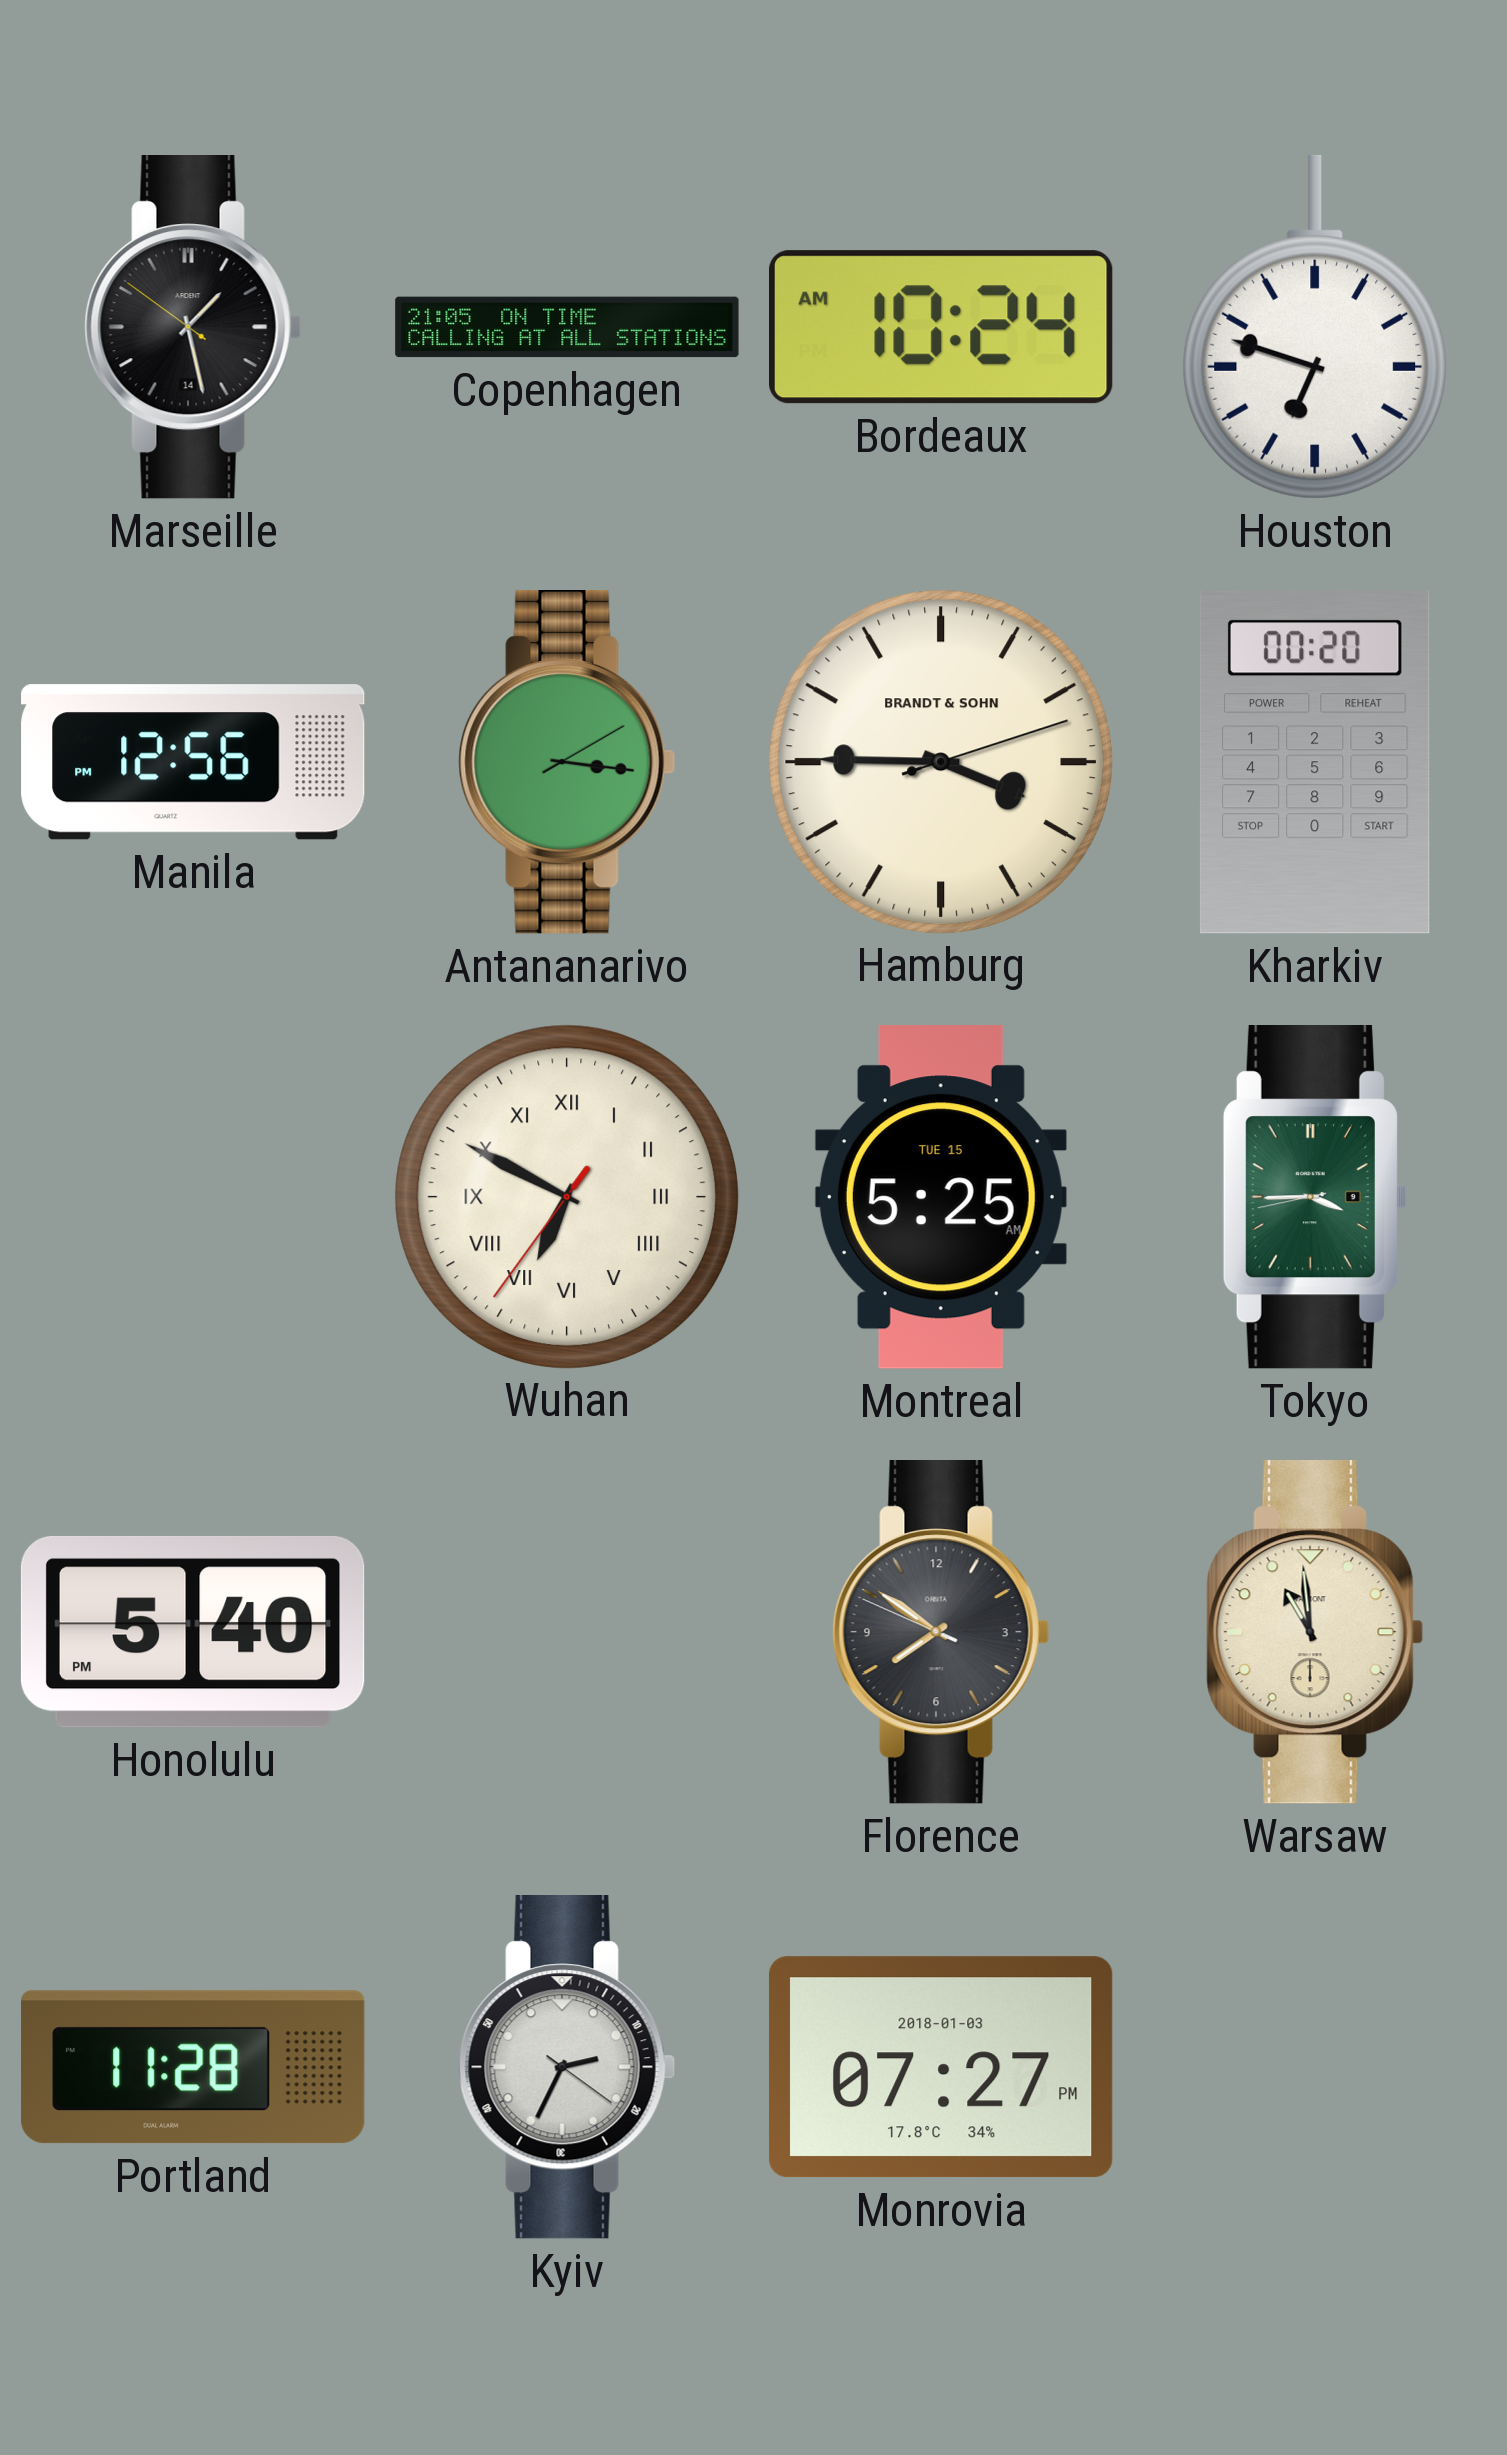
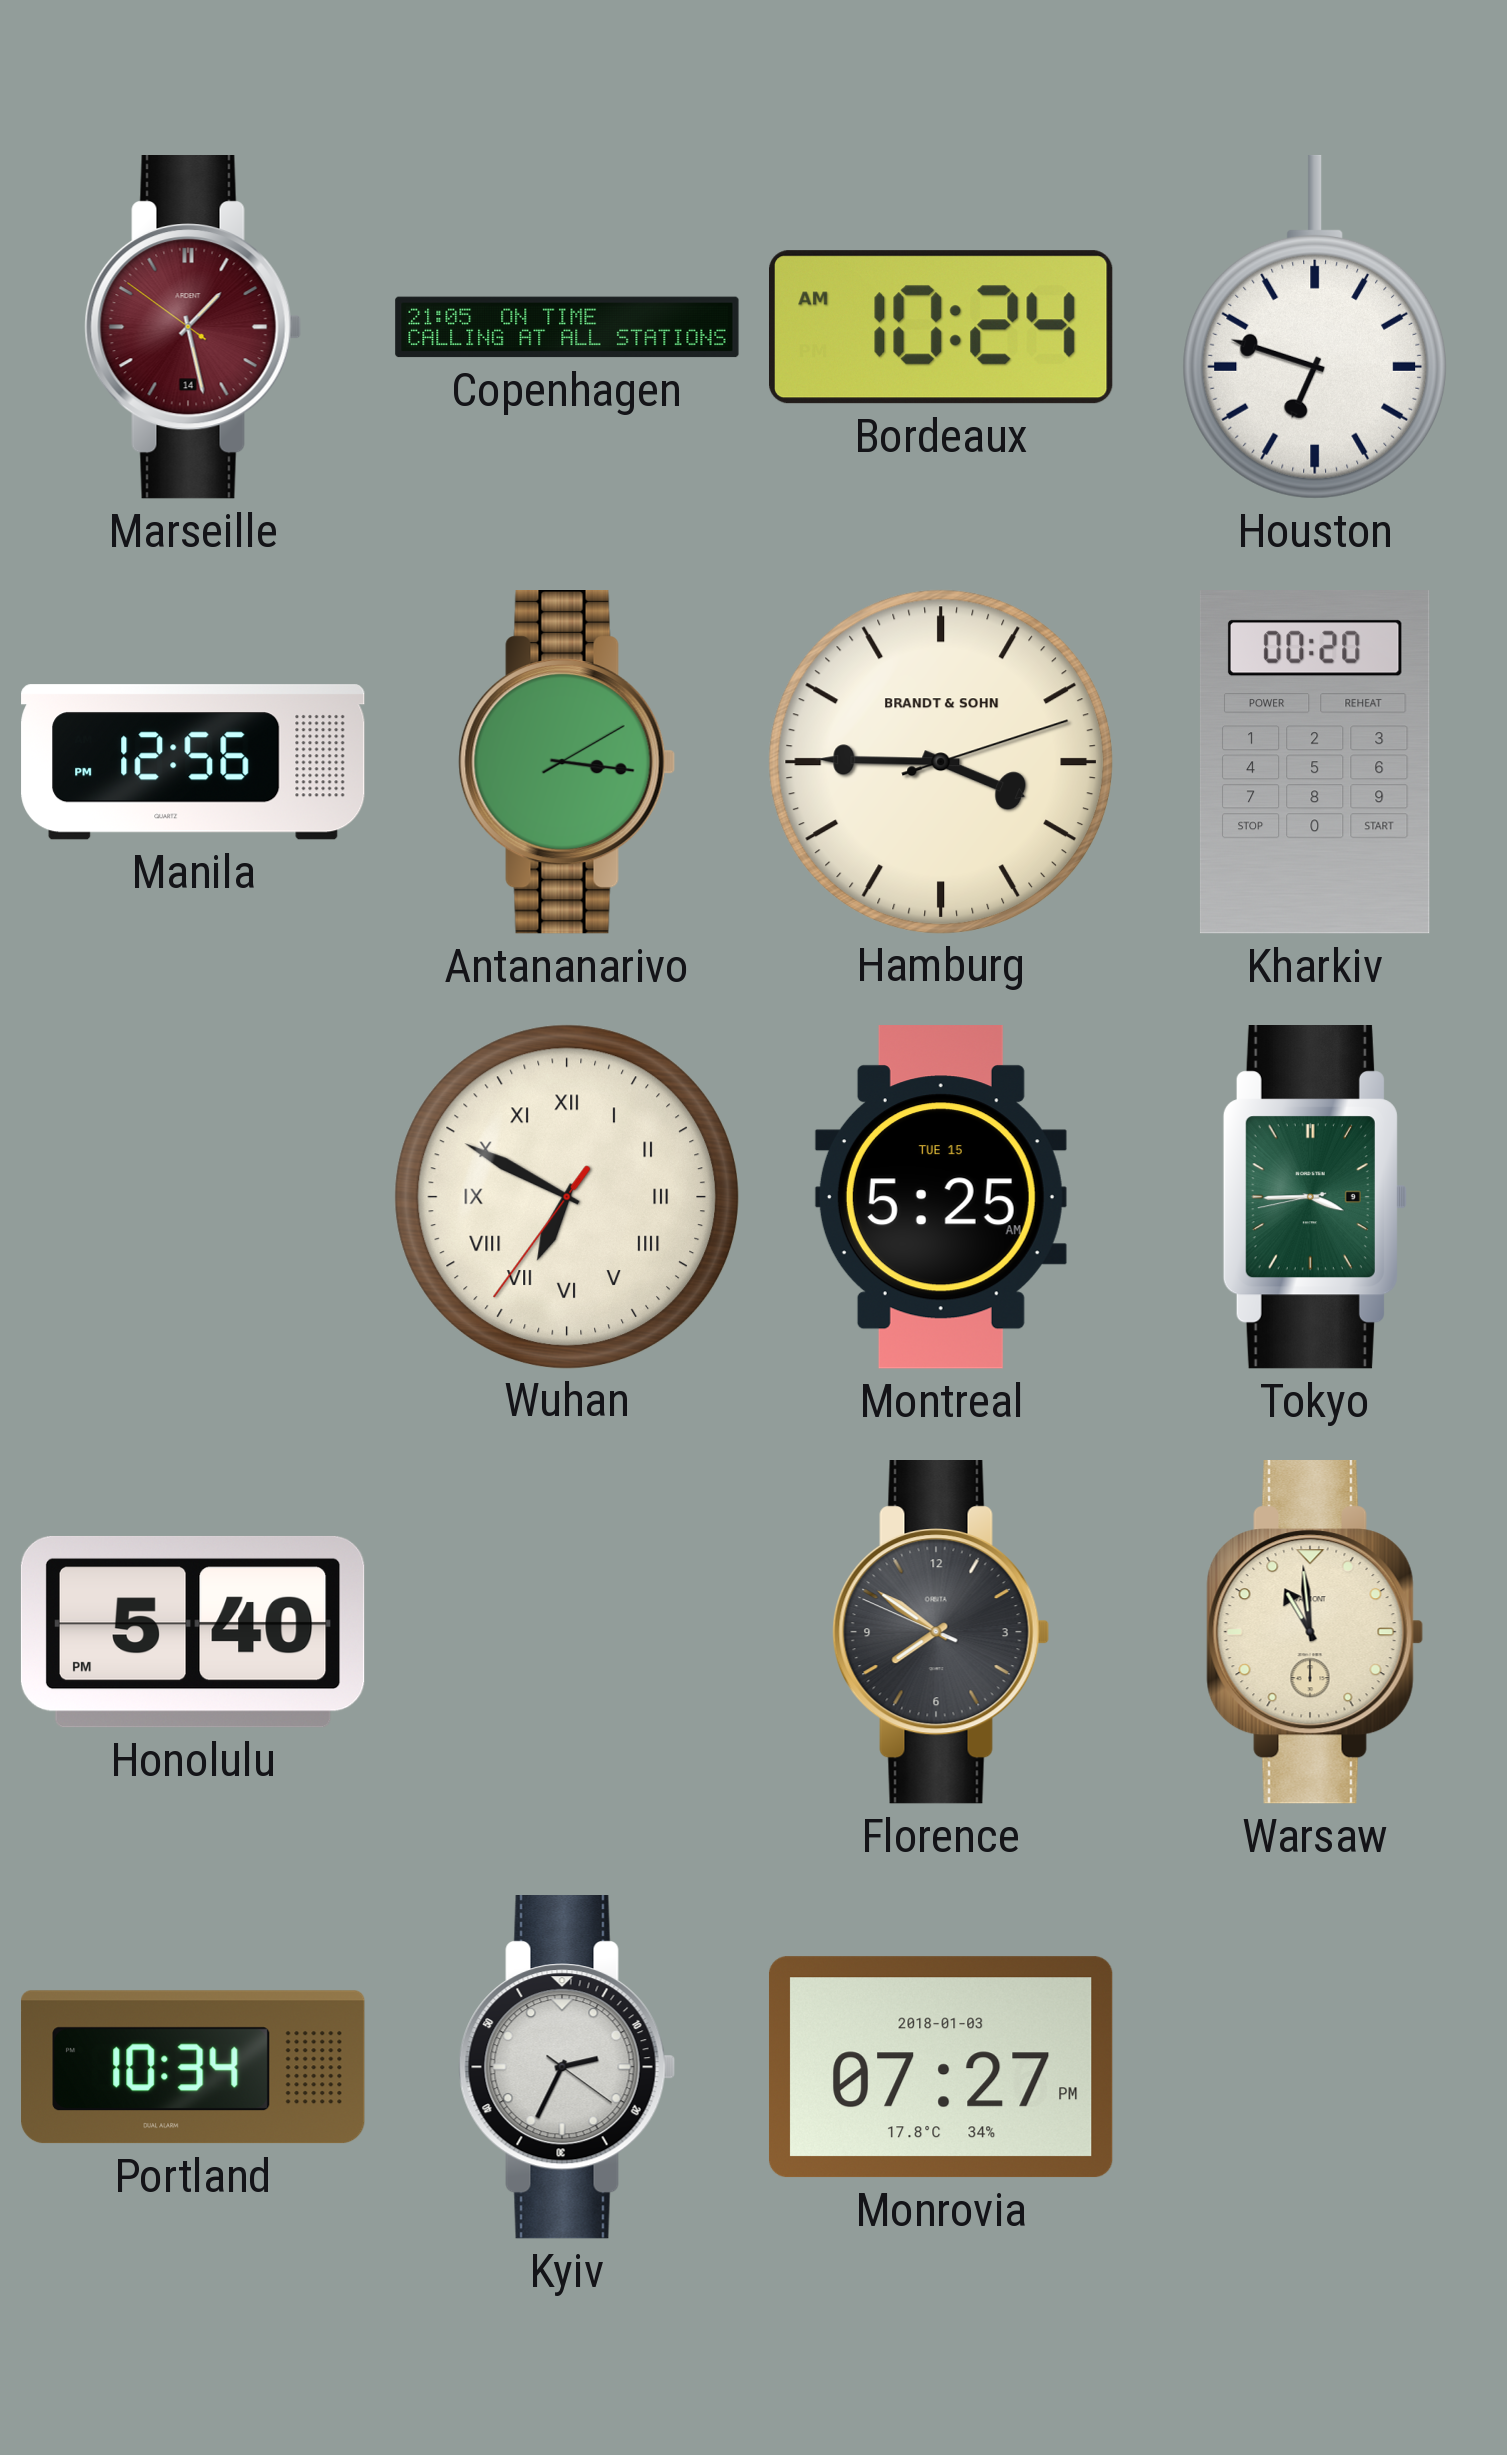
Marseille dial: black -> burgundy
Portland: 11:28 -> 10:34
